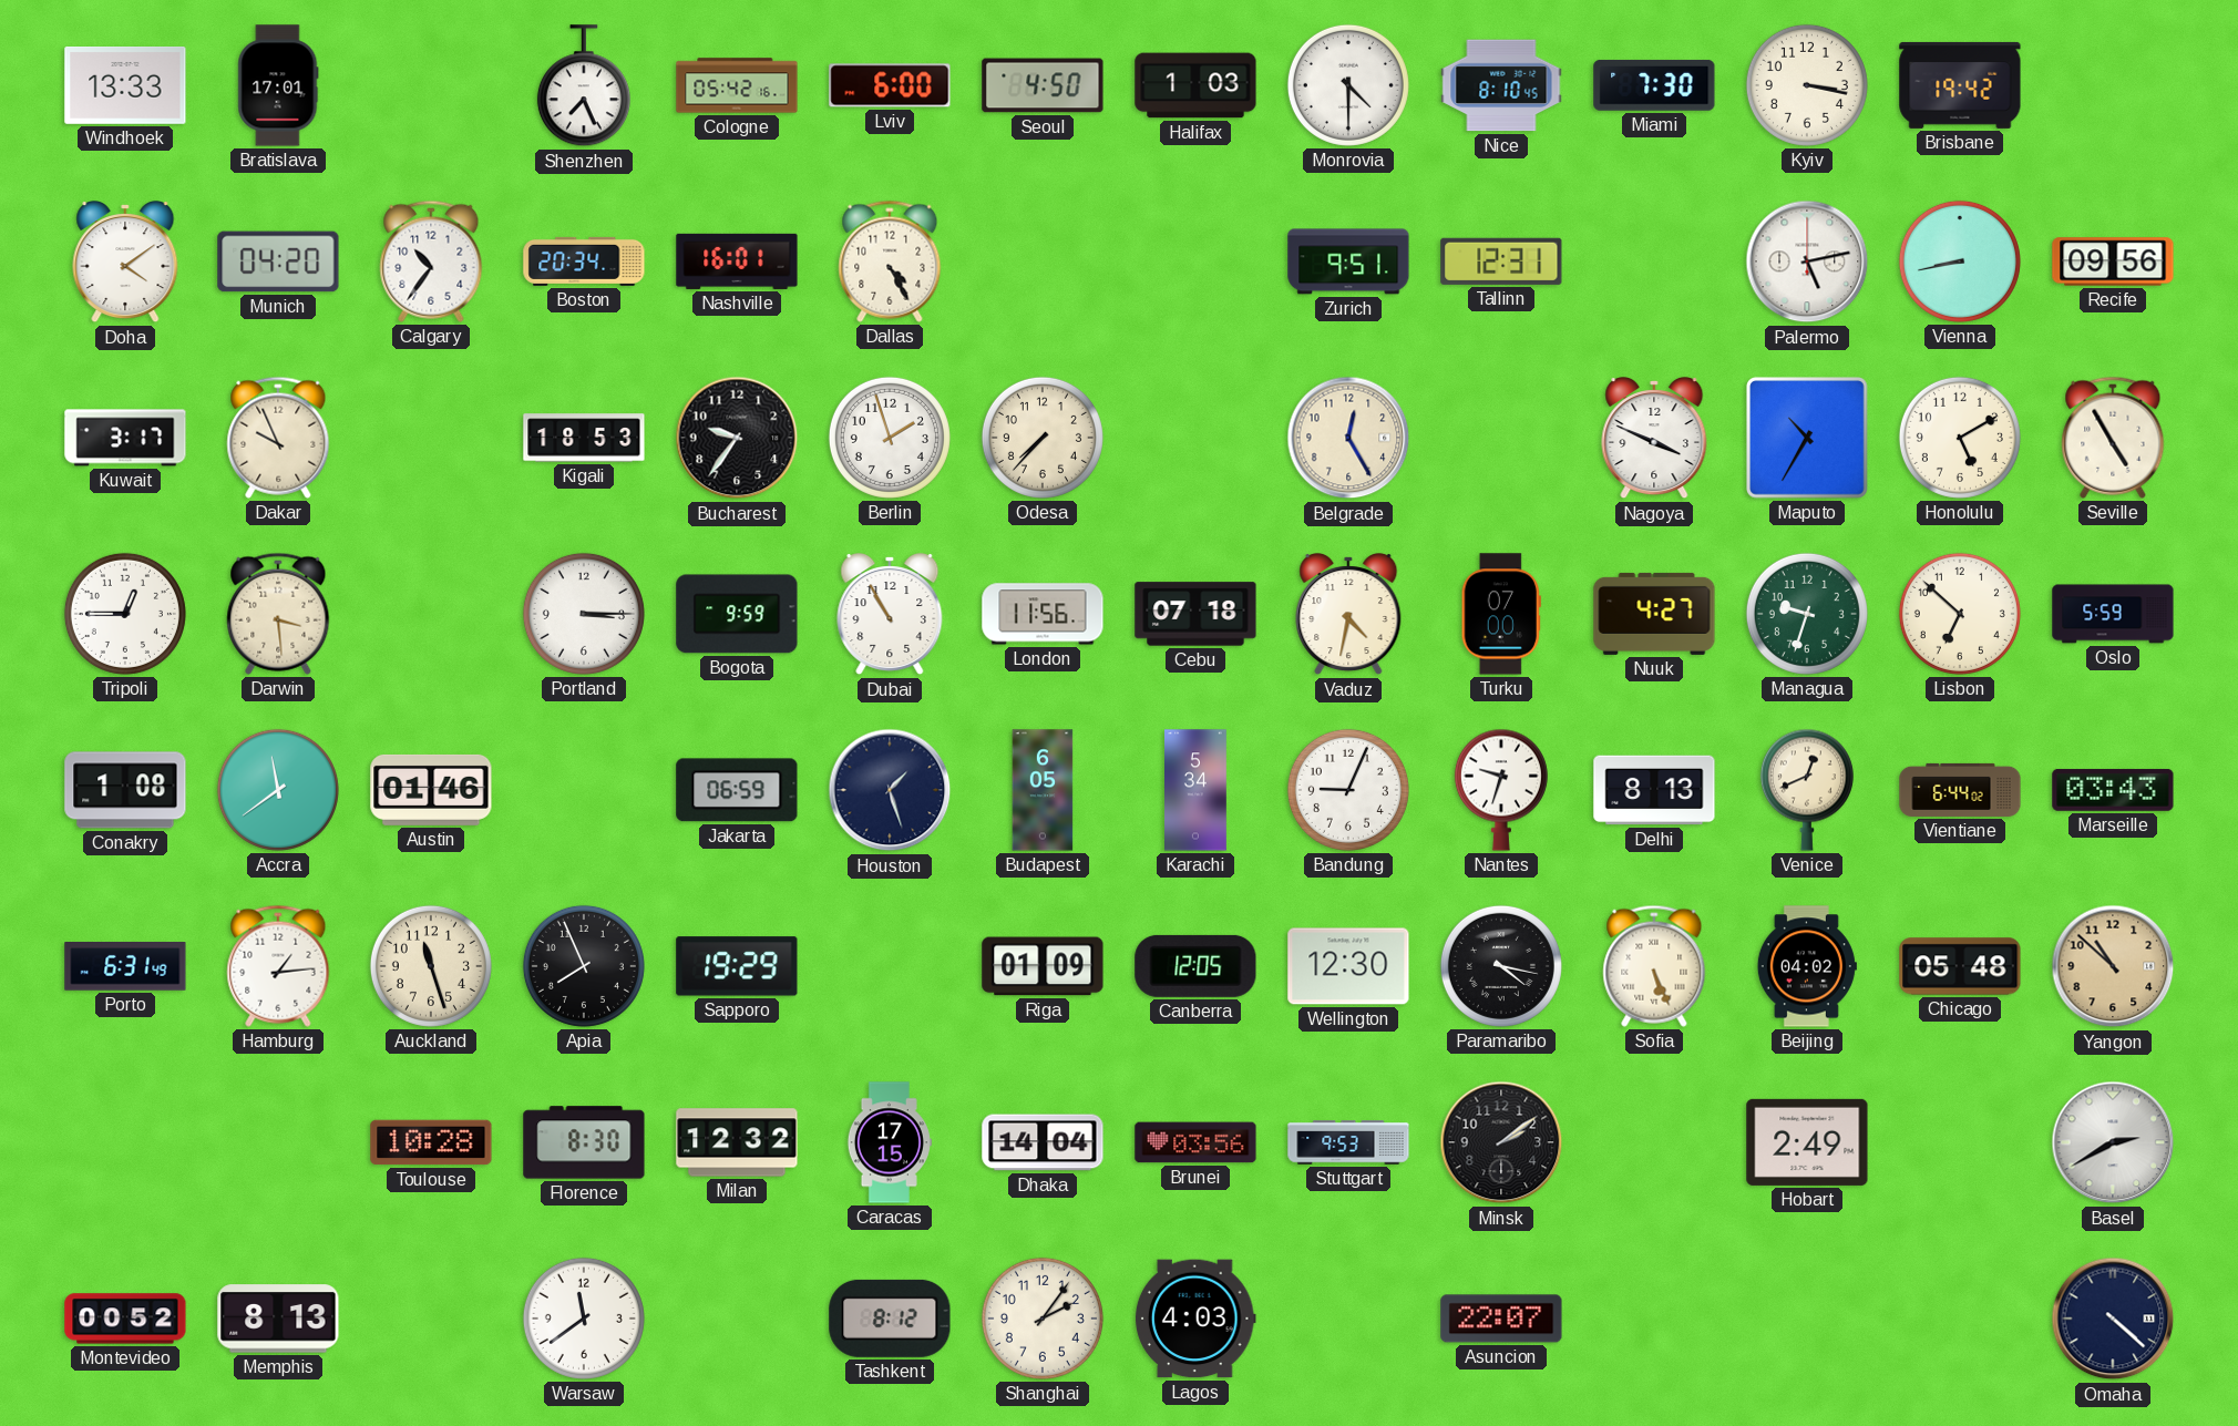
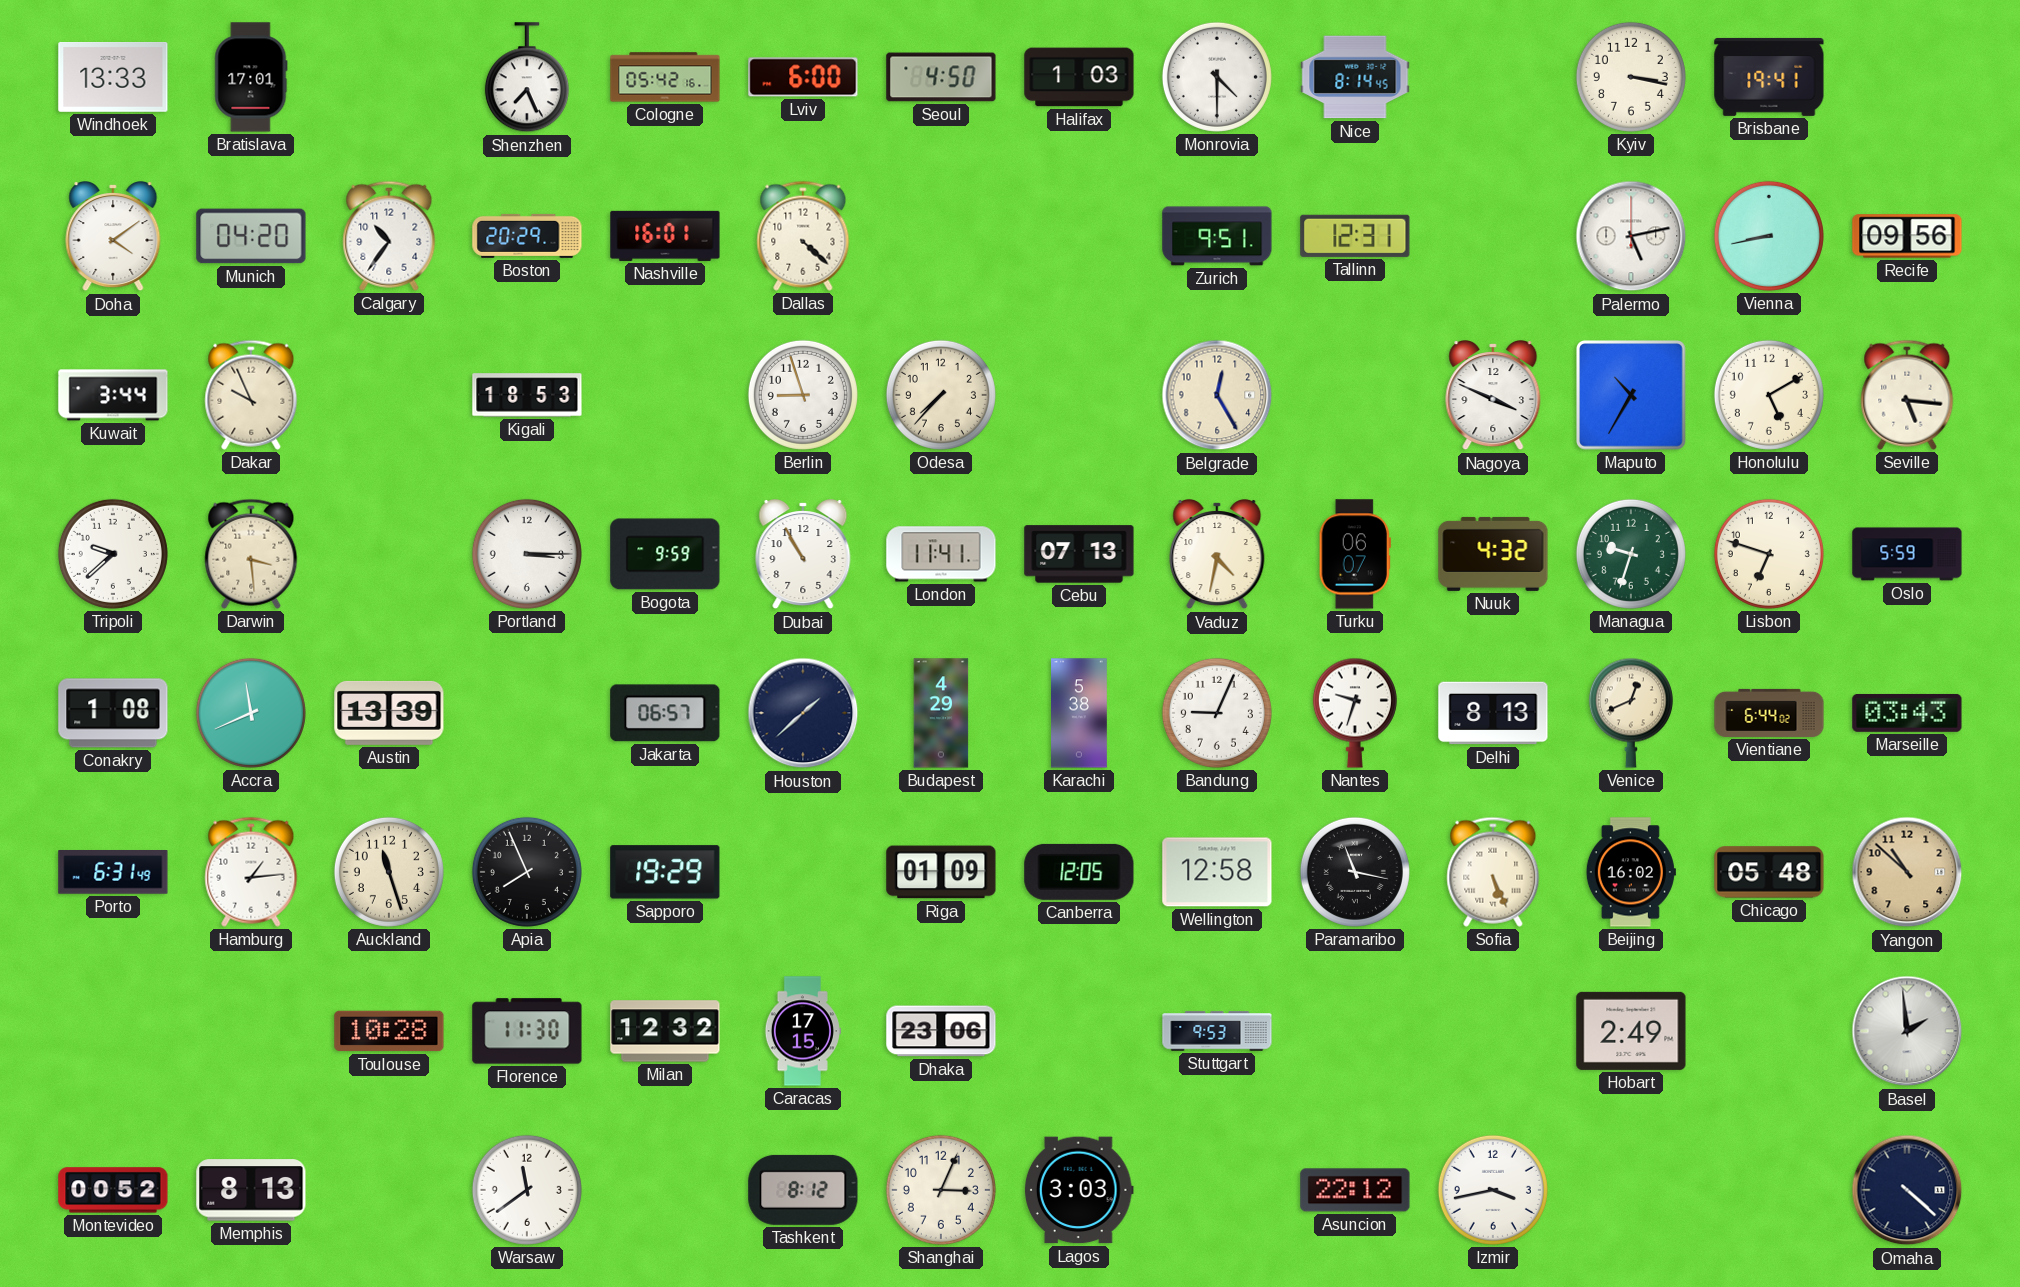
Nice: 8:10 -> 8:14
Miami: 7:30 -> none
Brisbane: 19:42 -> 19:41
Boston: 20:34 -> 20:29
Dallas: 4:25 -> 4:22
Kuwait: 3:17 -> 3:44
Bucharest: 9:36 -> none
Berlin: 1:57 -> 8:57
Seville: 4:55 -> 5:16
Tripoli: 12:45 -> 9:38
London: 11:56 -> 11:41
Cebu: 07:18 -> 07:13
Turku: 07:00 -> 06:07
Nuuk: 4:27 -> 4:32
Lisbon: 6:52 -> 6:48
Accra: 11:39 -> 11:41
Austin: 01:46 -> 13:39
Jakarta: 06:59 -> 06:57
Houston: 1:27 -> 1:38
Budapest: 6:05 -> 4:29
Karachi: 5:34 -> 5:38
Wellington: 12:30 -> 12:58
Paramaribo: 4:17 -> 11:17
Beijing: 04:02 -> 16:02
Florence: 8:30 -> 11:30
Dhaka: 14:04 -> 23:06
Brunei: 03:56 -> none
Minsk: 2:09 -> none
Basel: 2:40 -> 1:59
Shanghai: 2:06 -> 3:04
Lagos: 4:03 -> 3:03
Asuncion: 22:07 -> 22:12
Izmir: none -> 3:43
